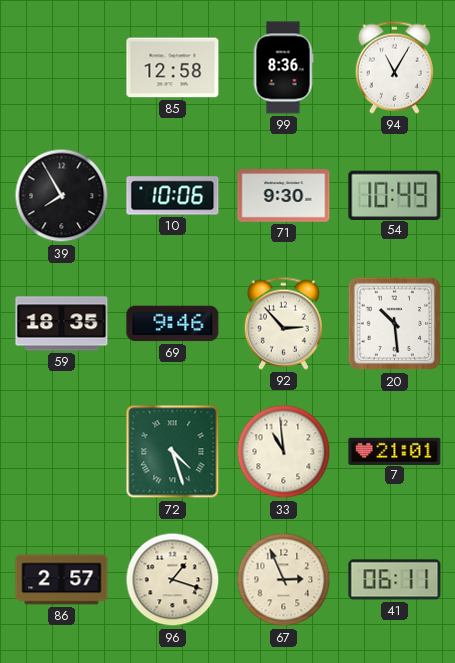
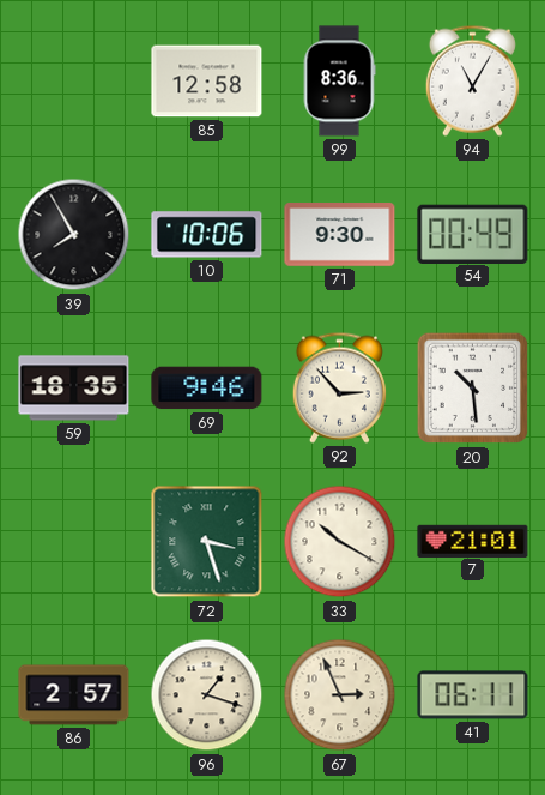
54: 10:49 -> 00:49
72: 4:27 -> 3:27
33: 10:59 -> 10:20
